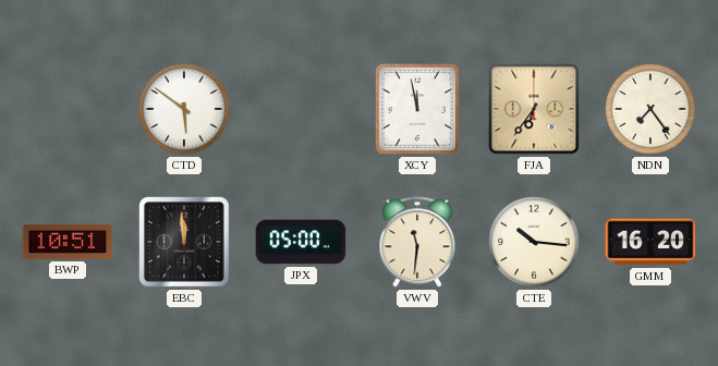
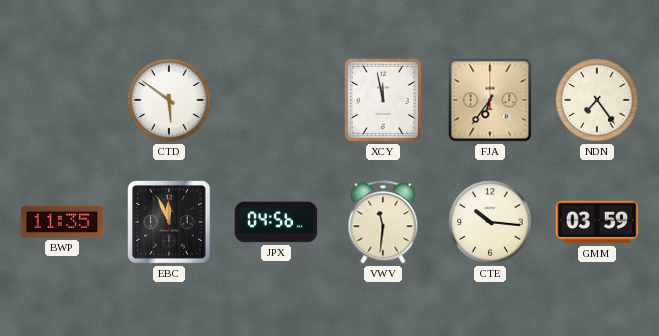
BWP: 10:51 -> 11:35
EBC: 11:59 -> 11:56
JPX: 05:00 -> 04:56
GMM: 16:20 -> 03:59
